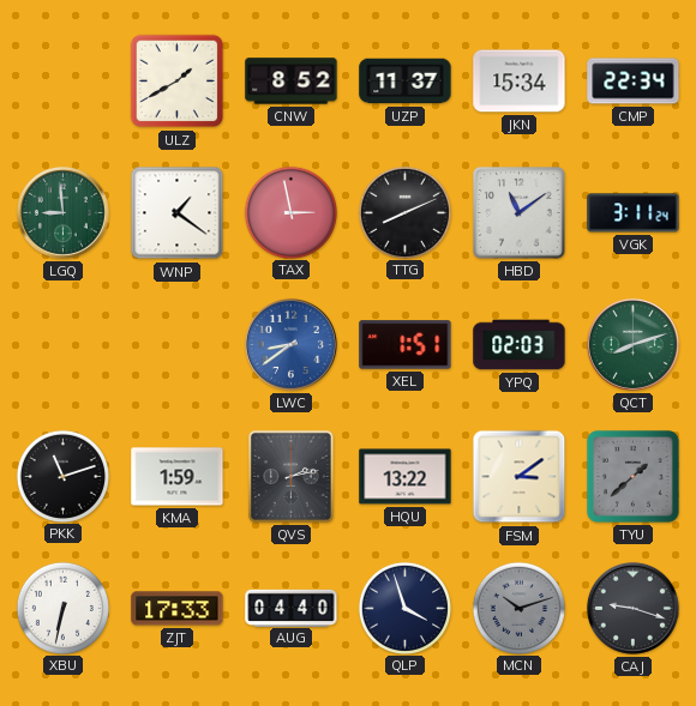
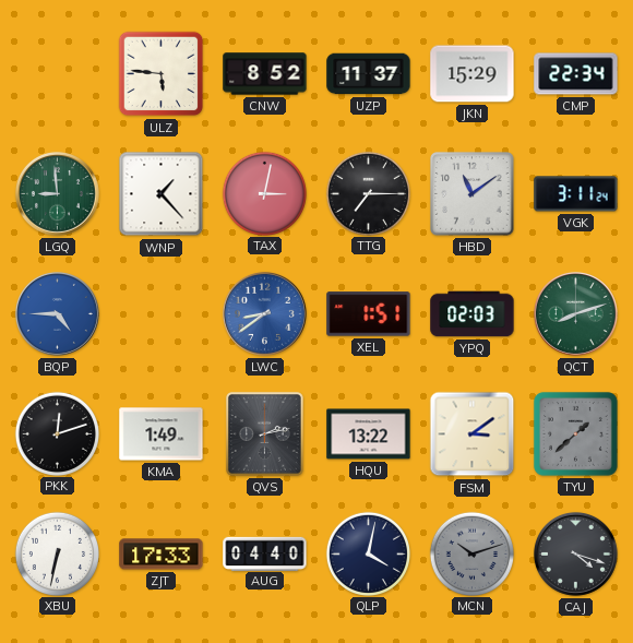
ULZ: 1:40 -> 5:46
JKN: 15:34 -> 15:29
WNP: 1:21 -> 1:23
TAX: 2:58 -> 3:02
TTG: 8:11 -> 7:15
BQP: none -> 4:45
PKK: 11:12 -> 12:12
KMA: 1:59 -> 1:49
QLP: 3:57 -> 4:02
CAJ: 9:18 -> 4:18
